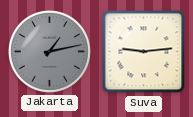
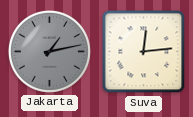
Suva: 9:14 -> 12:14
